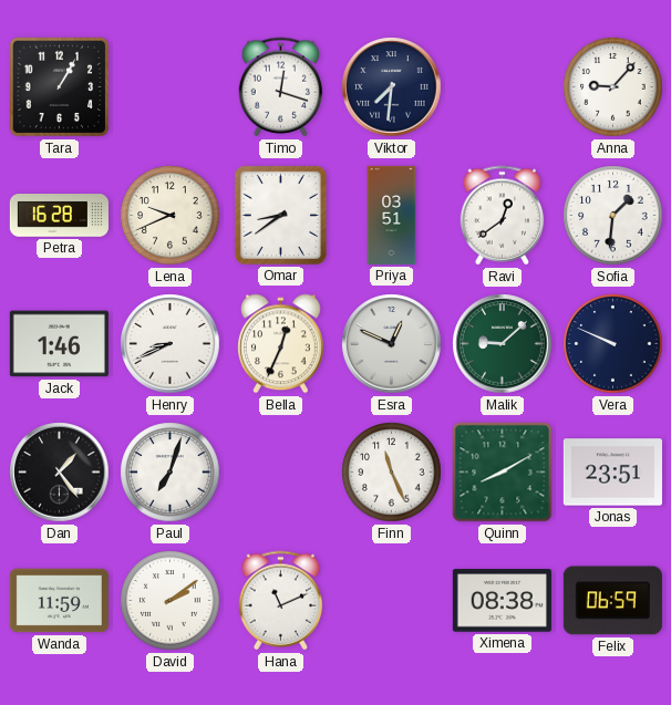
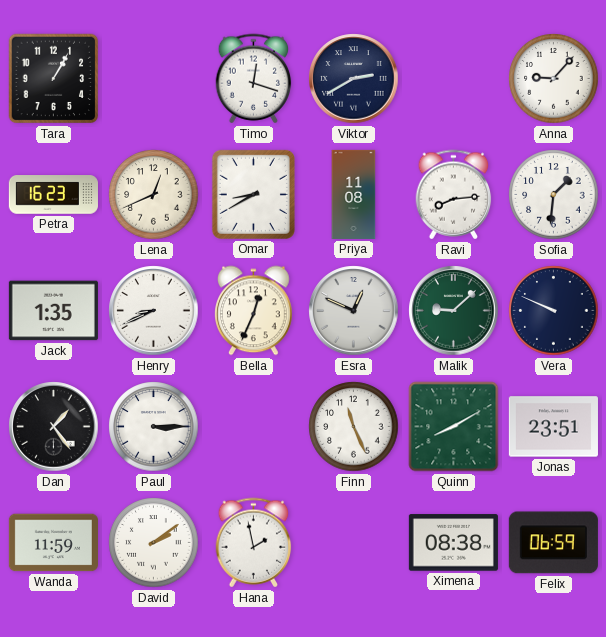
Viktor: 7:31 -> 2:40
Petra: 16:28 -> 16:23
Lena: 9:41 -> 12:41
Omar: 8:39 -> 8:40
Priya: 03:51 -> 11:08
Ravi: 12:39 -> 8:14
Jack: 1:46 -> 1:35
Paul: 7:03 -> 3:15
Hana: 11:11 -> 1:58
